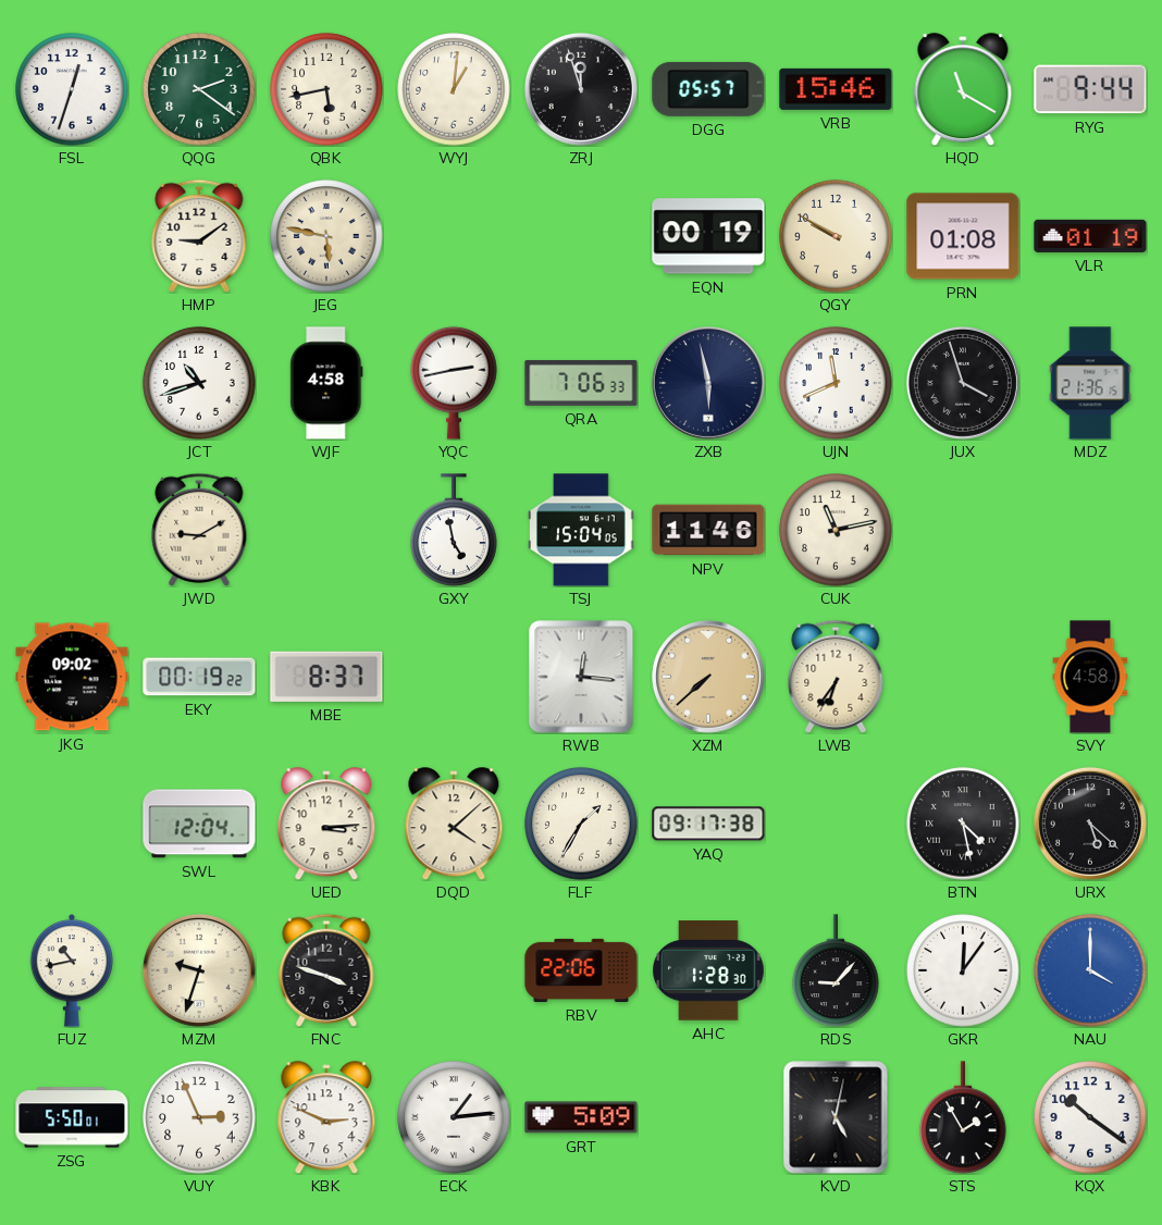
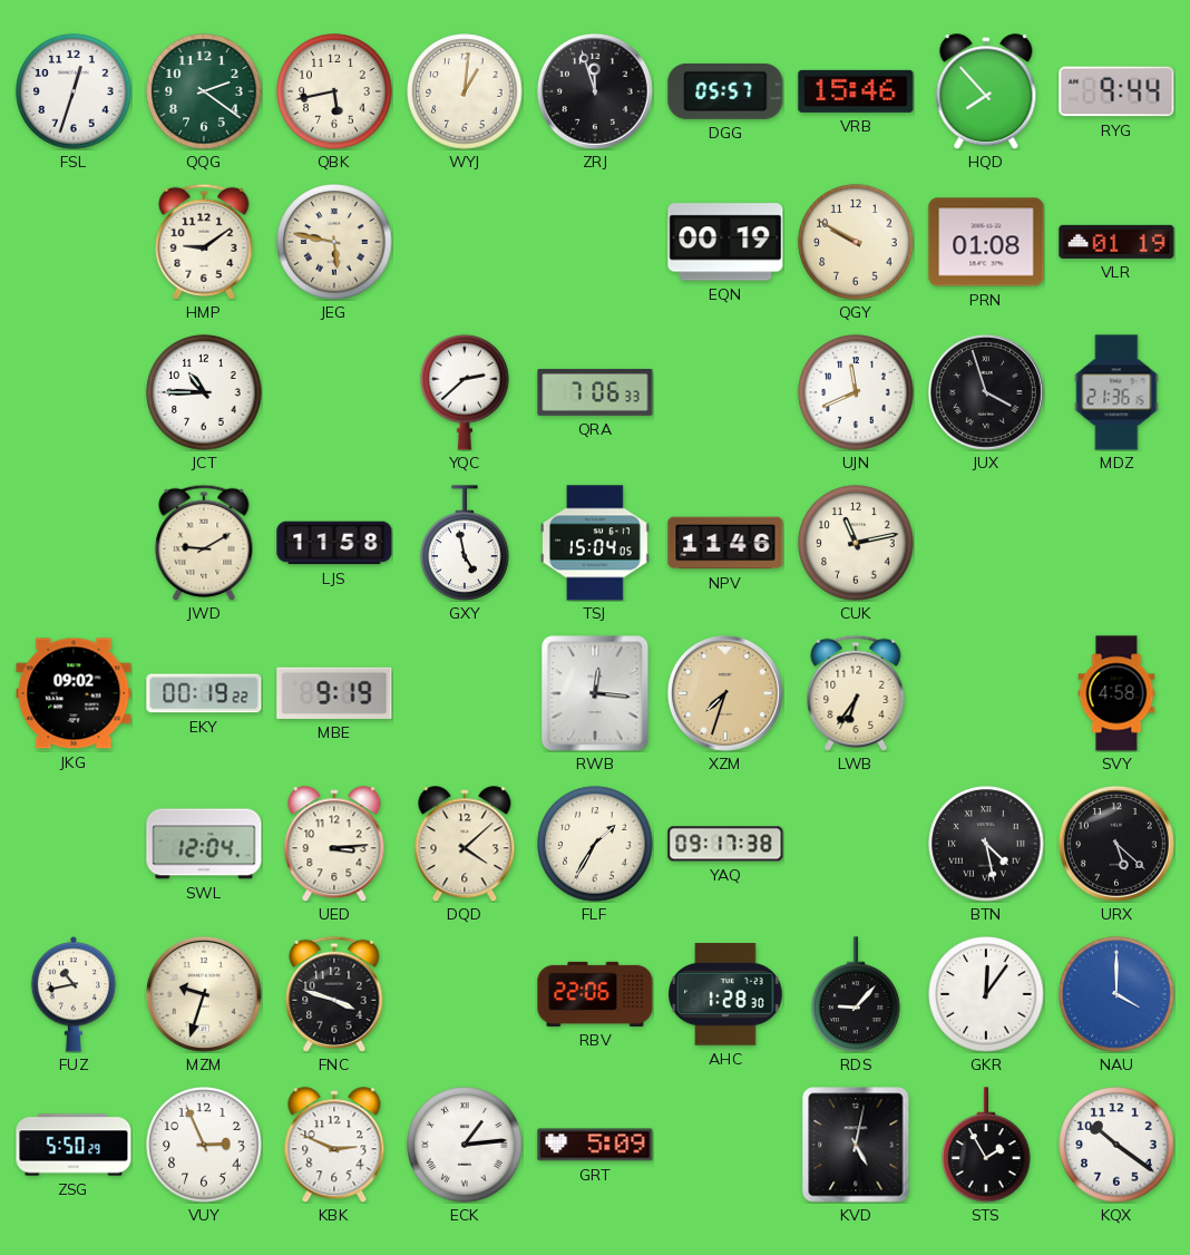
HQD: 11:20 -> 7:53
JCT: 10:42 -> 10:45
WJF: 4:58 -> none
YQC: 2:43 -> 2:38
ZXB: 5:58 -> none
LJS: none -> 11:58
MBE: 8:37 -> 9:19
XZM: 7:38 -> 7:33
ZSG: 5:50:01 -> 5:50:29
